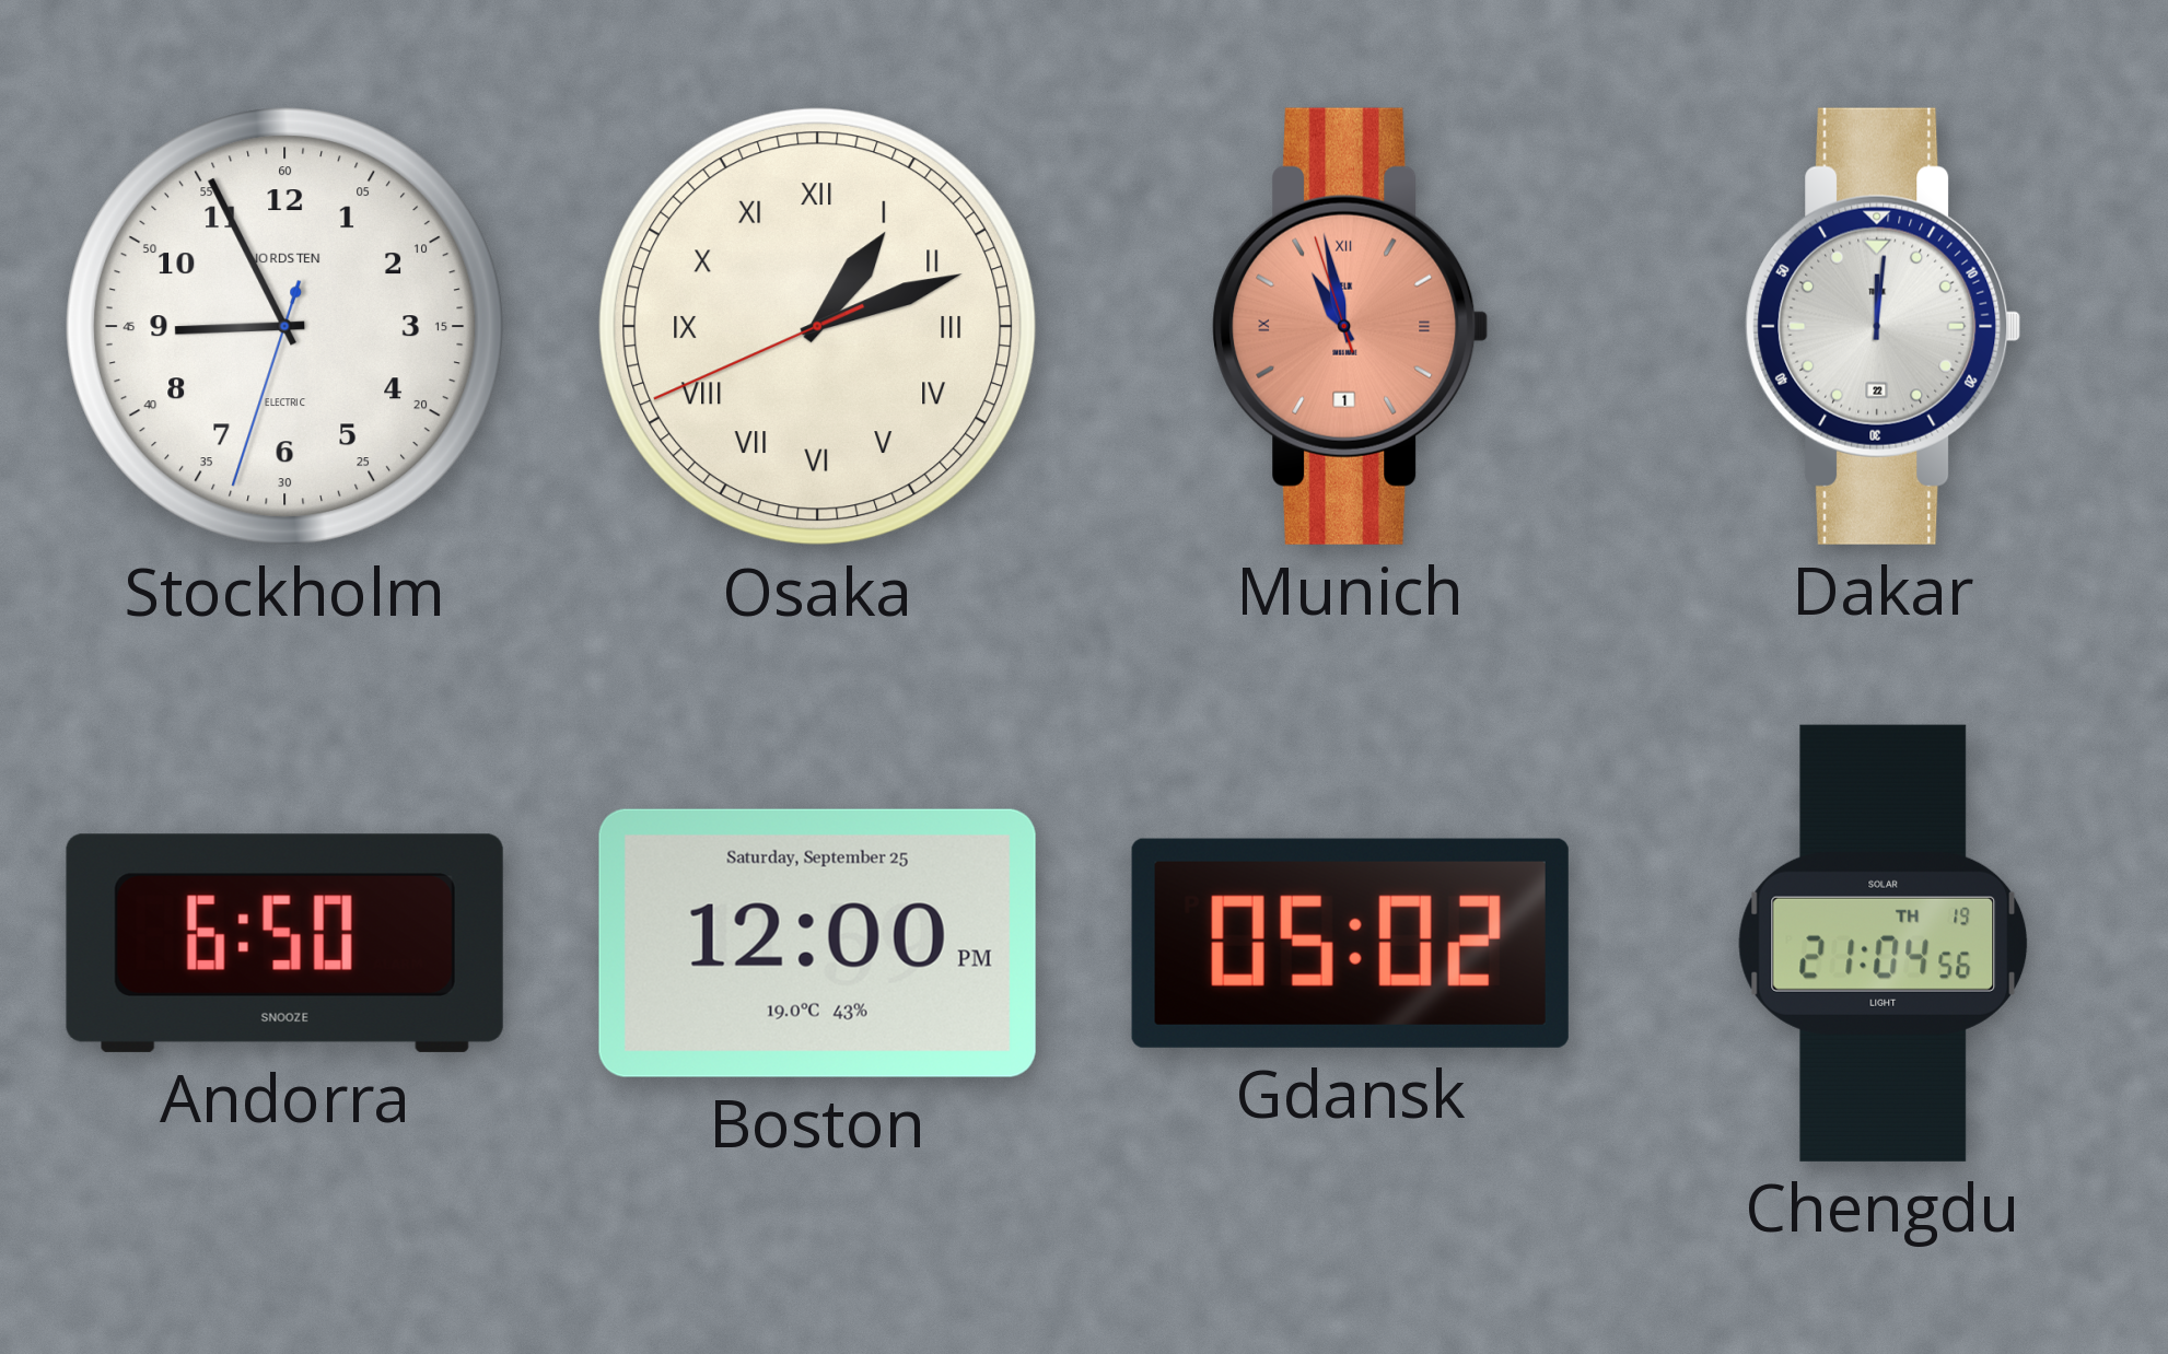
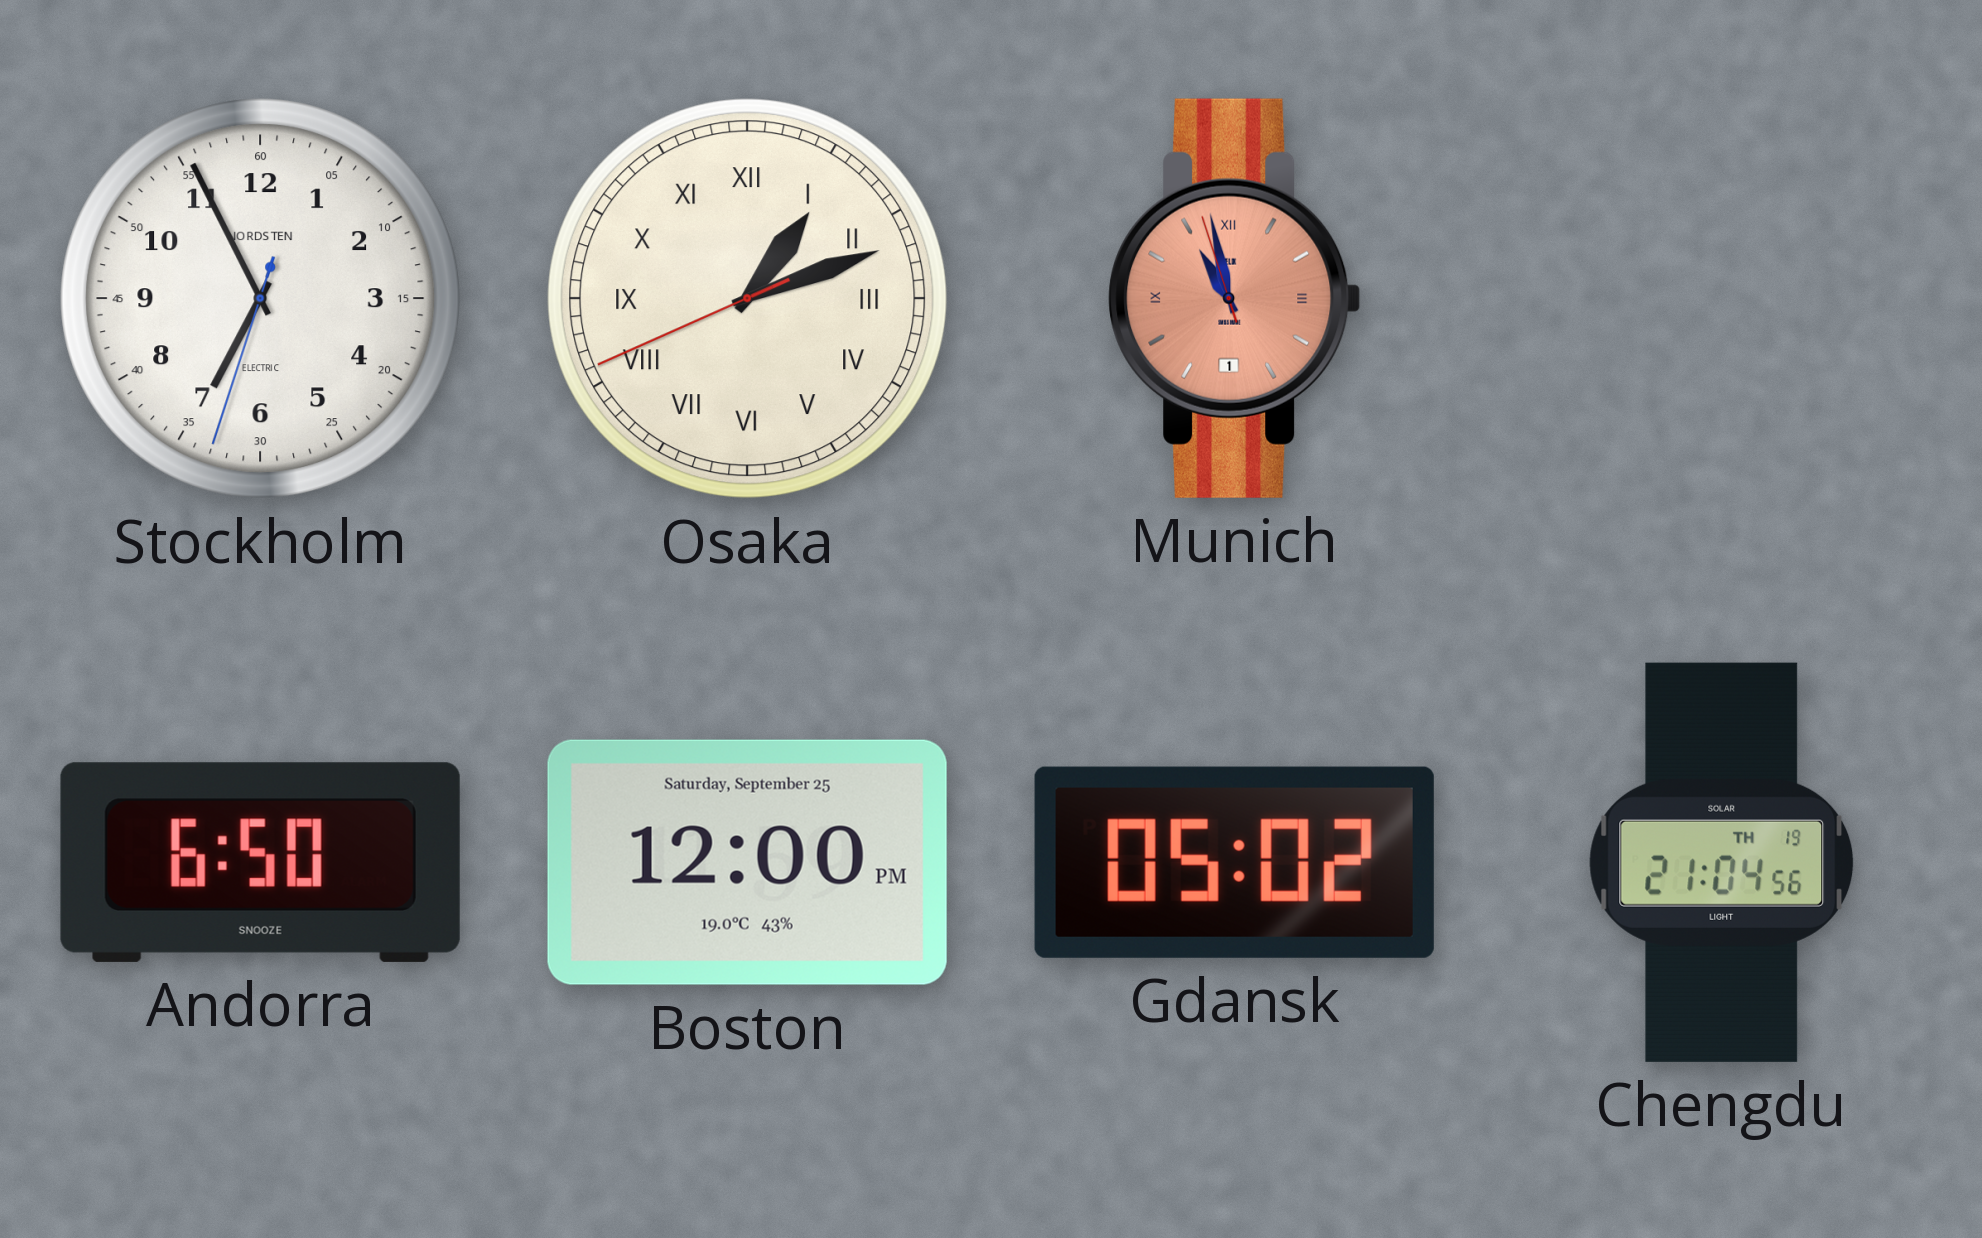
Stockholm: 8:55 -> 6:55
Dakar: 12:01 -> none
